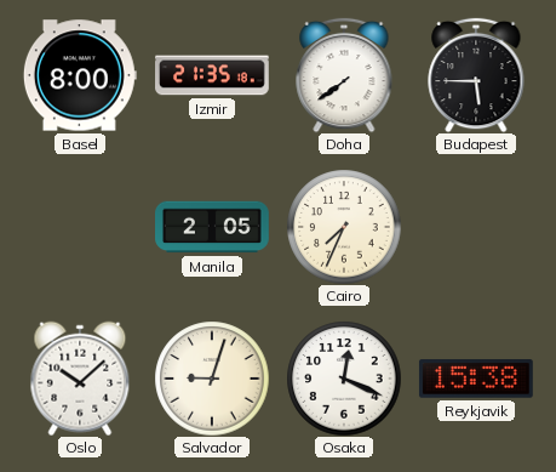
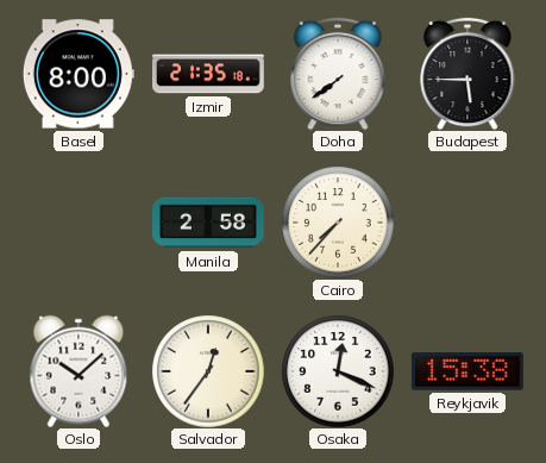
Manila: 2:05 -> 2:58
Cairo: 7:34 -> 7:37
Salvador: 9:03 -> 12:36
